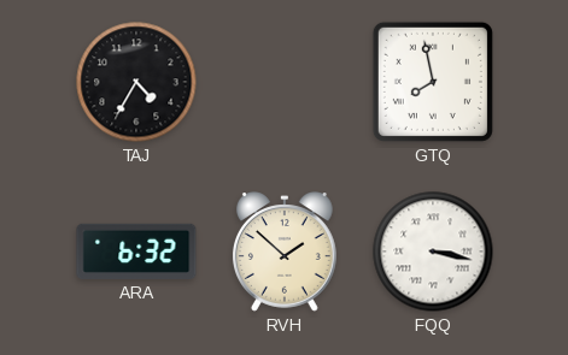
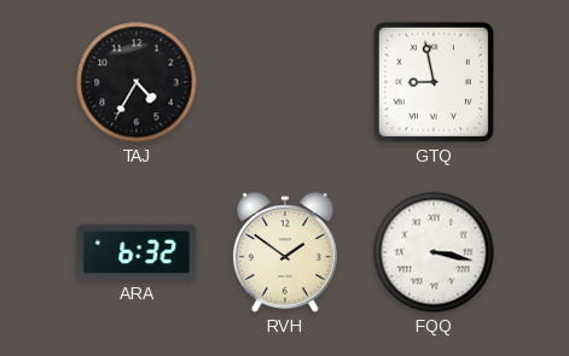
GTQ: 7:58 -> 8:58
RVH: 1:52 -> 1:51
